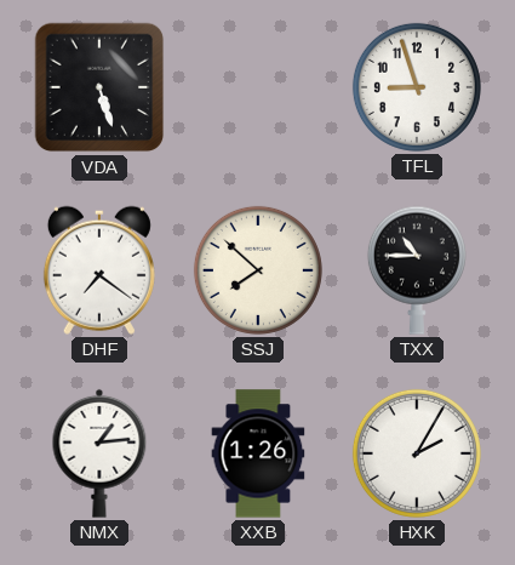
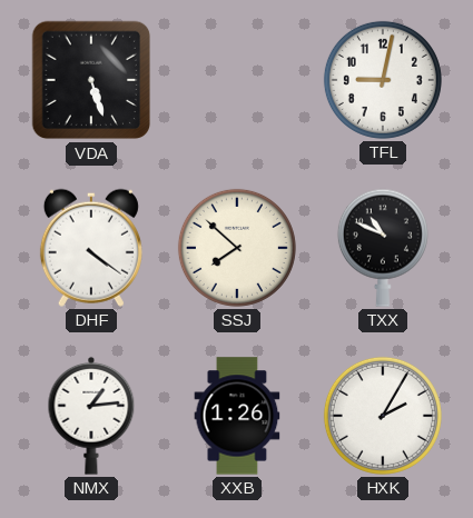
TFL: 8:57 -> 9:02
DHF: 7:21 -> 4:21
TXX: 10:45 -> 10:49
